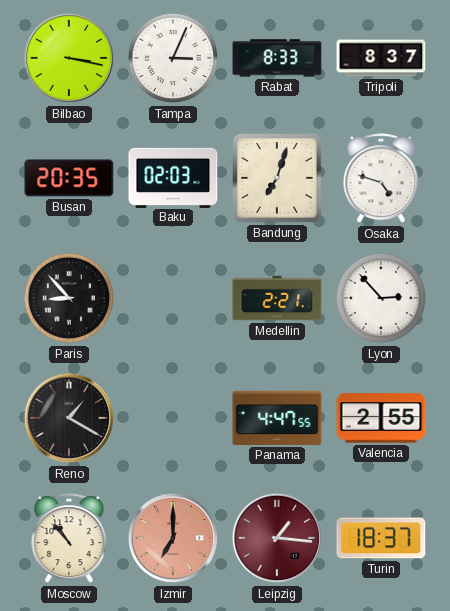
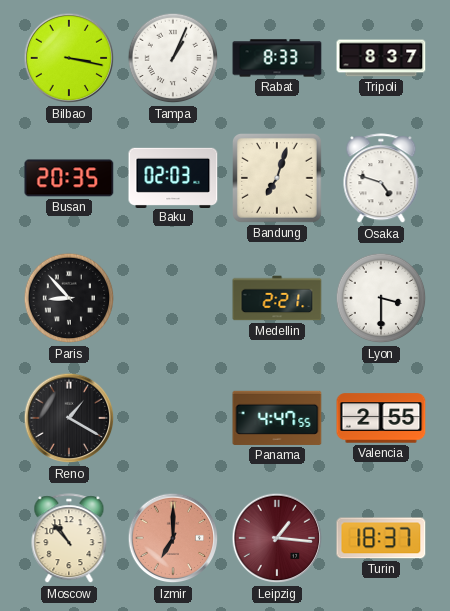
Tampa: 3:04 -> 1:04
Lyon: 2:53 -> 3:30
